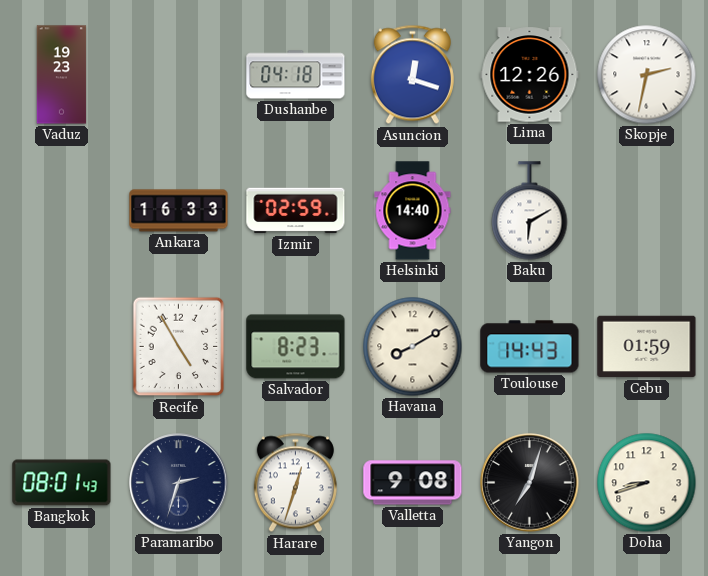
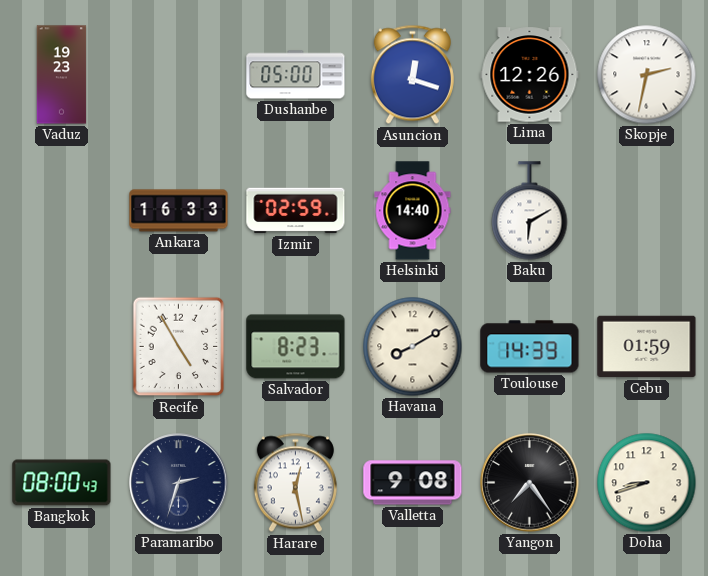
Dushanbe: 04:18 -> 05:00
Toulouse: 14:43 -> 14:39
Bangkok: 08:01 -> 08:00
Harare: 12:33 -> 12:28
Yangon: 7:03 -> 7:24
